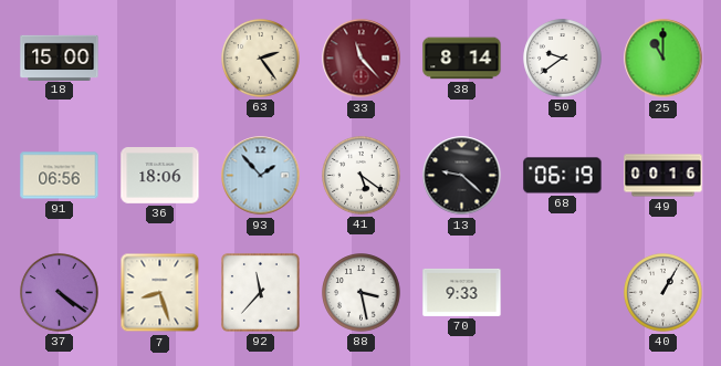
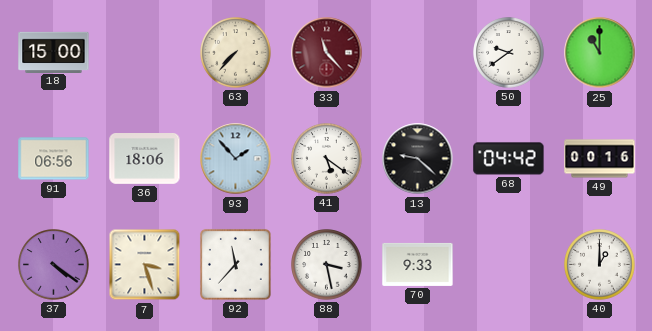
63: 2:24 -> 7:37
38: 8:14 -> none
68: 06:19 -> 04:42
7: 8:27 -> 3:27
40: 1:05 -> 1:00
